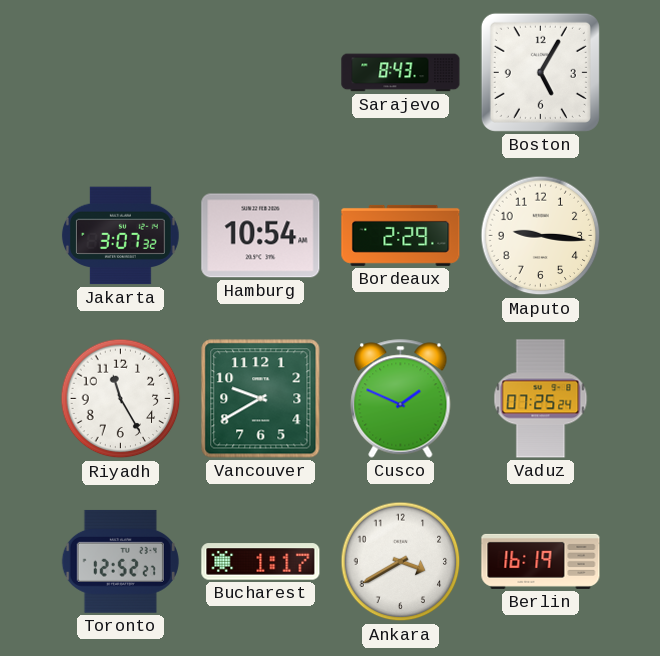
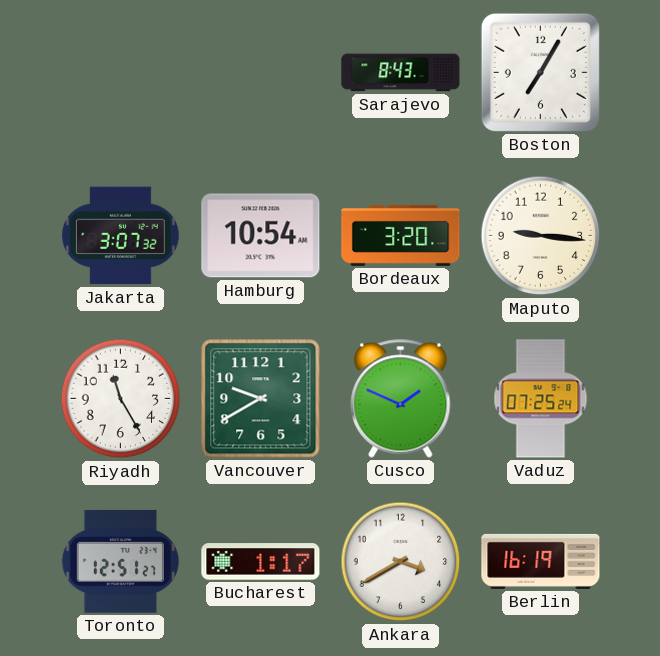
Boston: 5:05 -> 7:05
Bordeaux: 2:29 -> 3:20
Toronto: 12:52 -> 12:51
